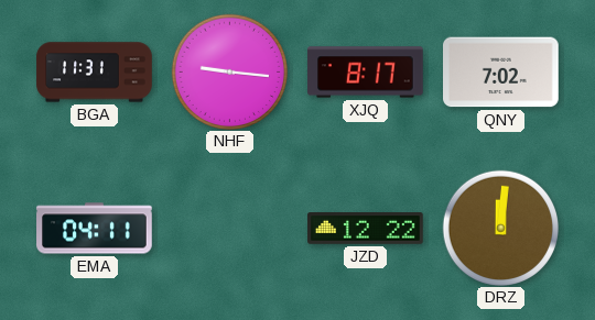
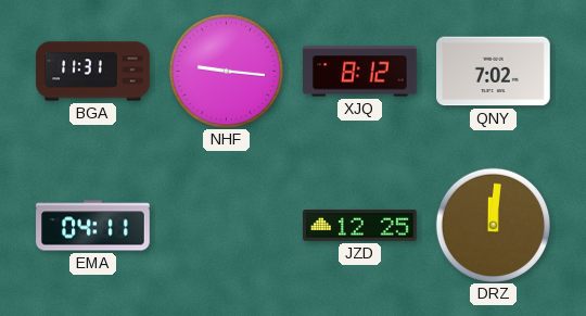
XJQ: 8:17 -> 8:12
JZD: 12:22 -> 12:25
